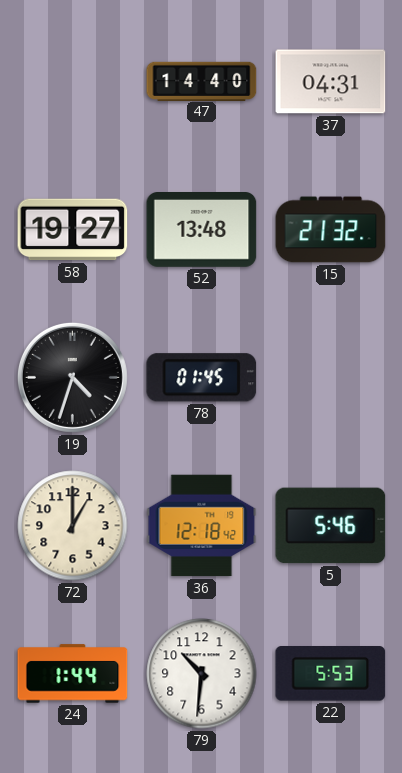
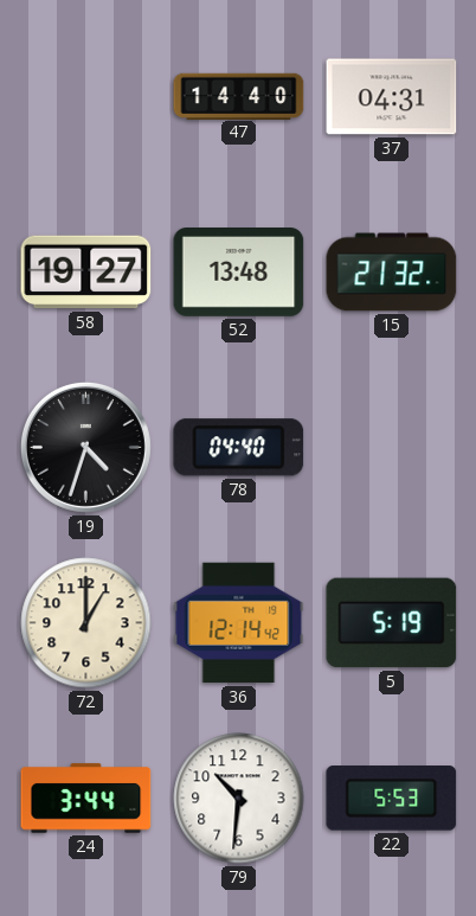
78: 01:45 -> 04:40
36: 12:18 -> 12:14
5: 5:46 -> 5:19
24: 1:44 -> 3:44
